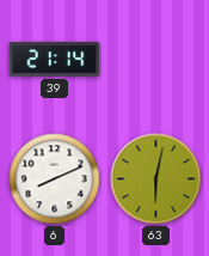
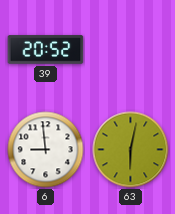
39: 21:14 -> 20:52
6: 8:11 -> 8:59
